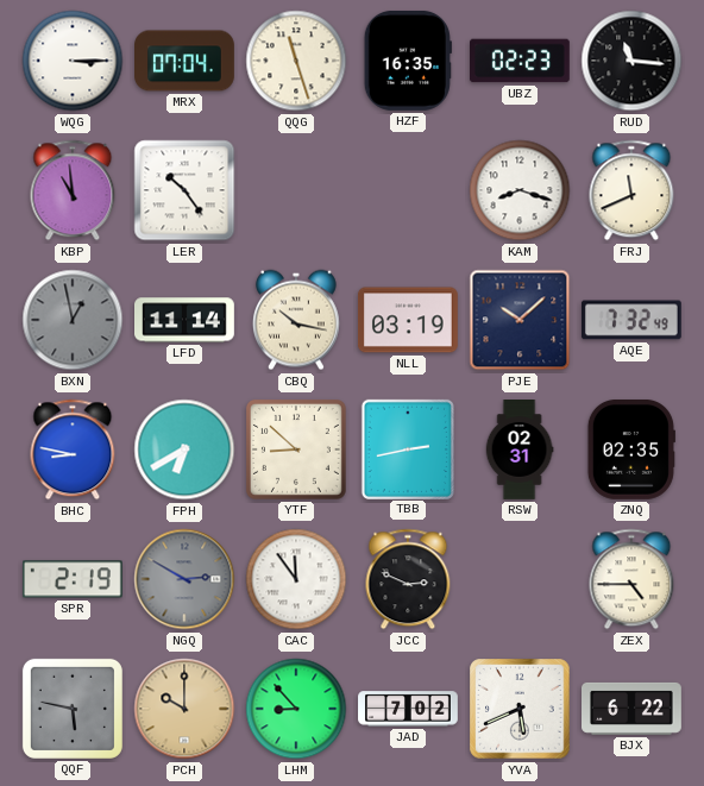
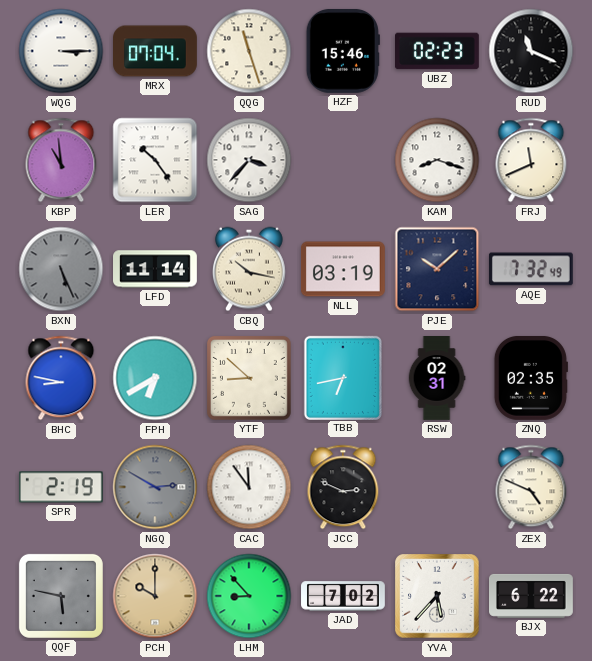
HZF: 16:35 -> 15:46
RUD: 11:16 -> 11:19
SAG: none -> 3:37
BXN: 12:58 -> 5:26
TBB: 2:43 -> 6:43
ZEX: 4:45 -> 4:49
YVA: 5:41 -> 5:37
